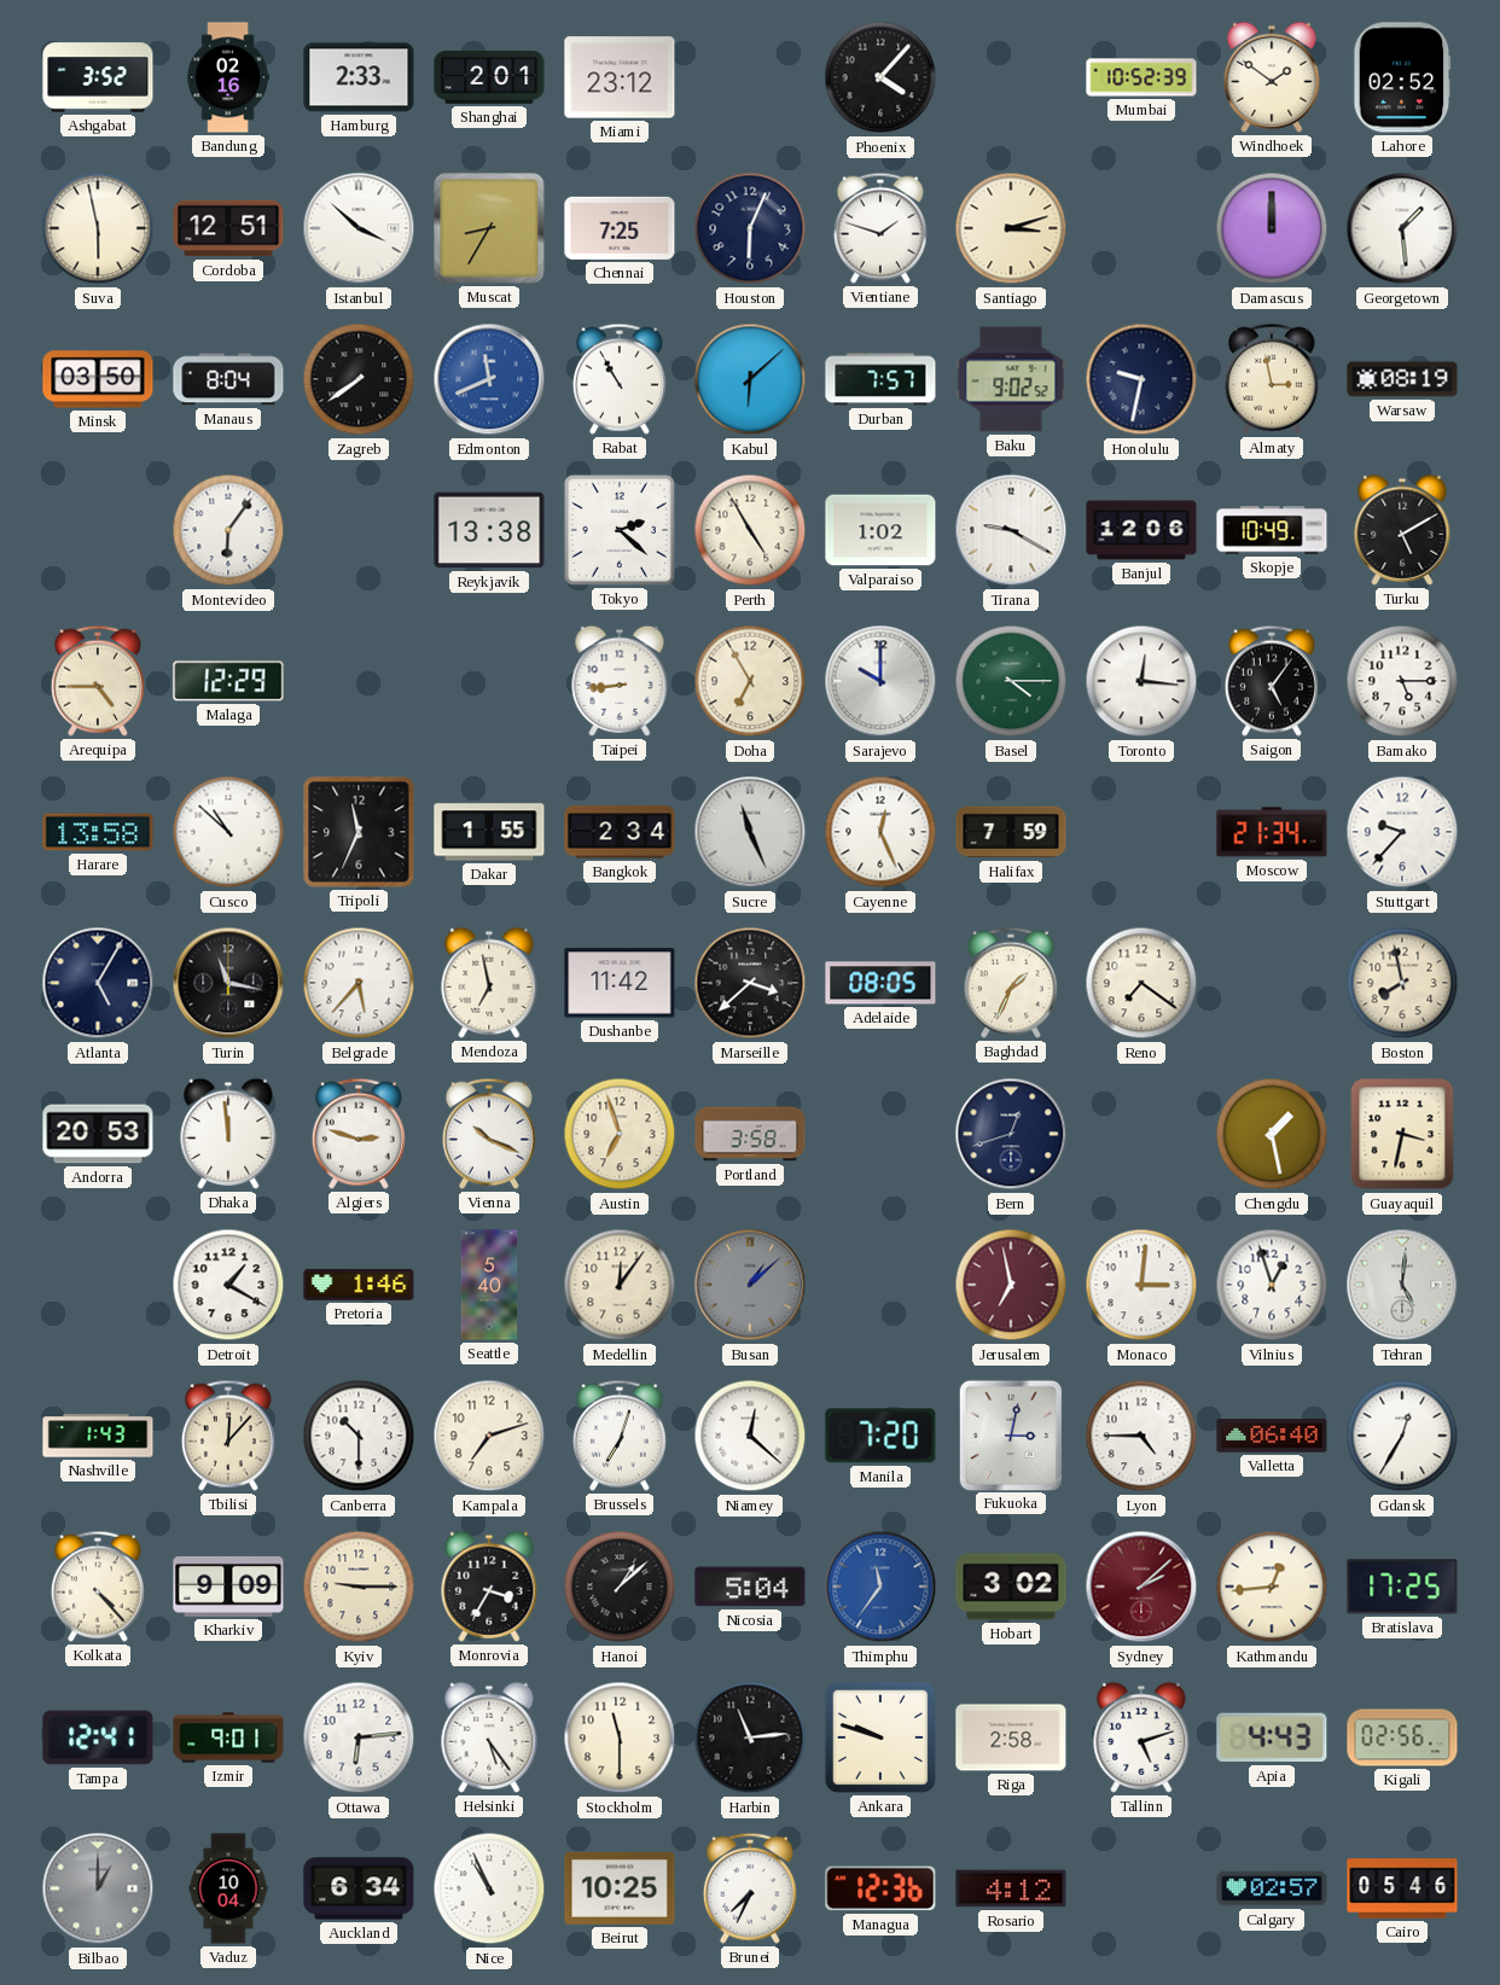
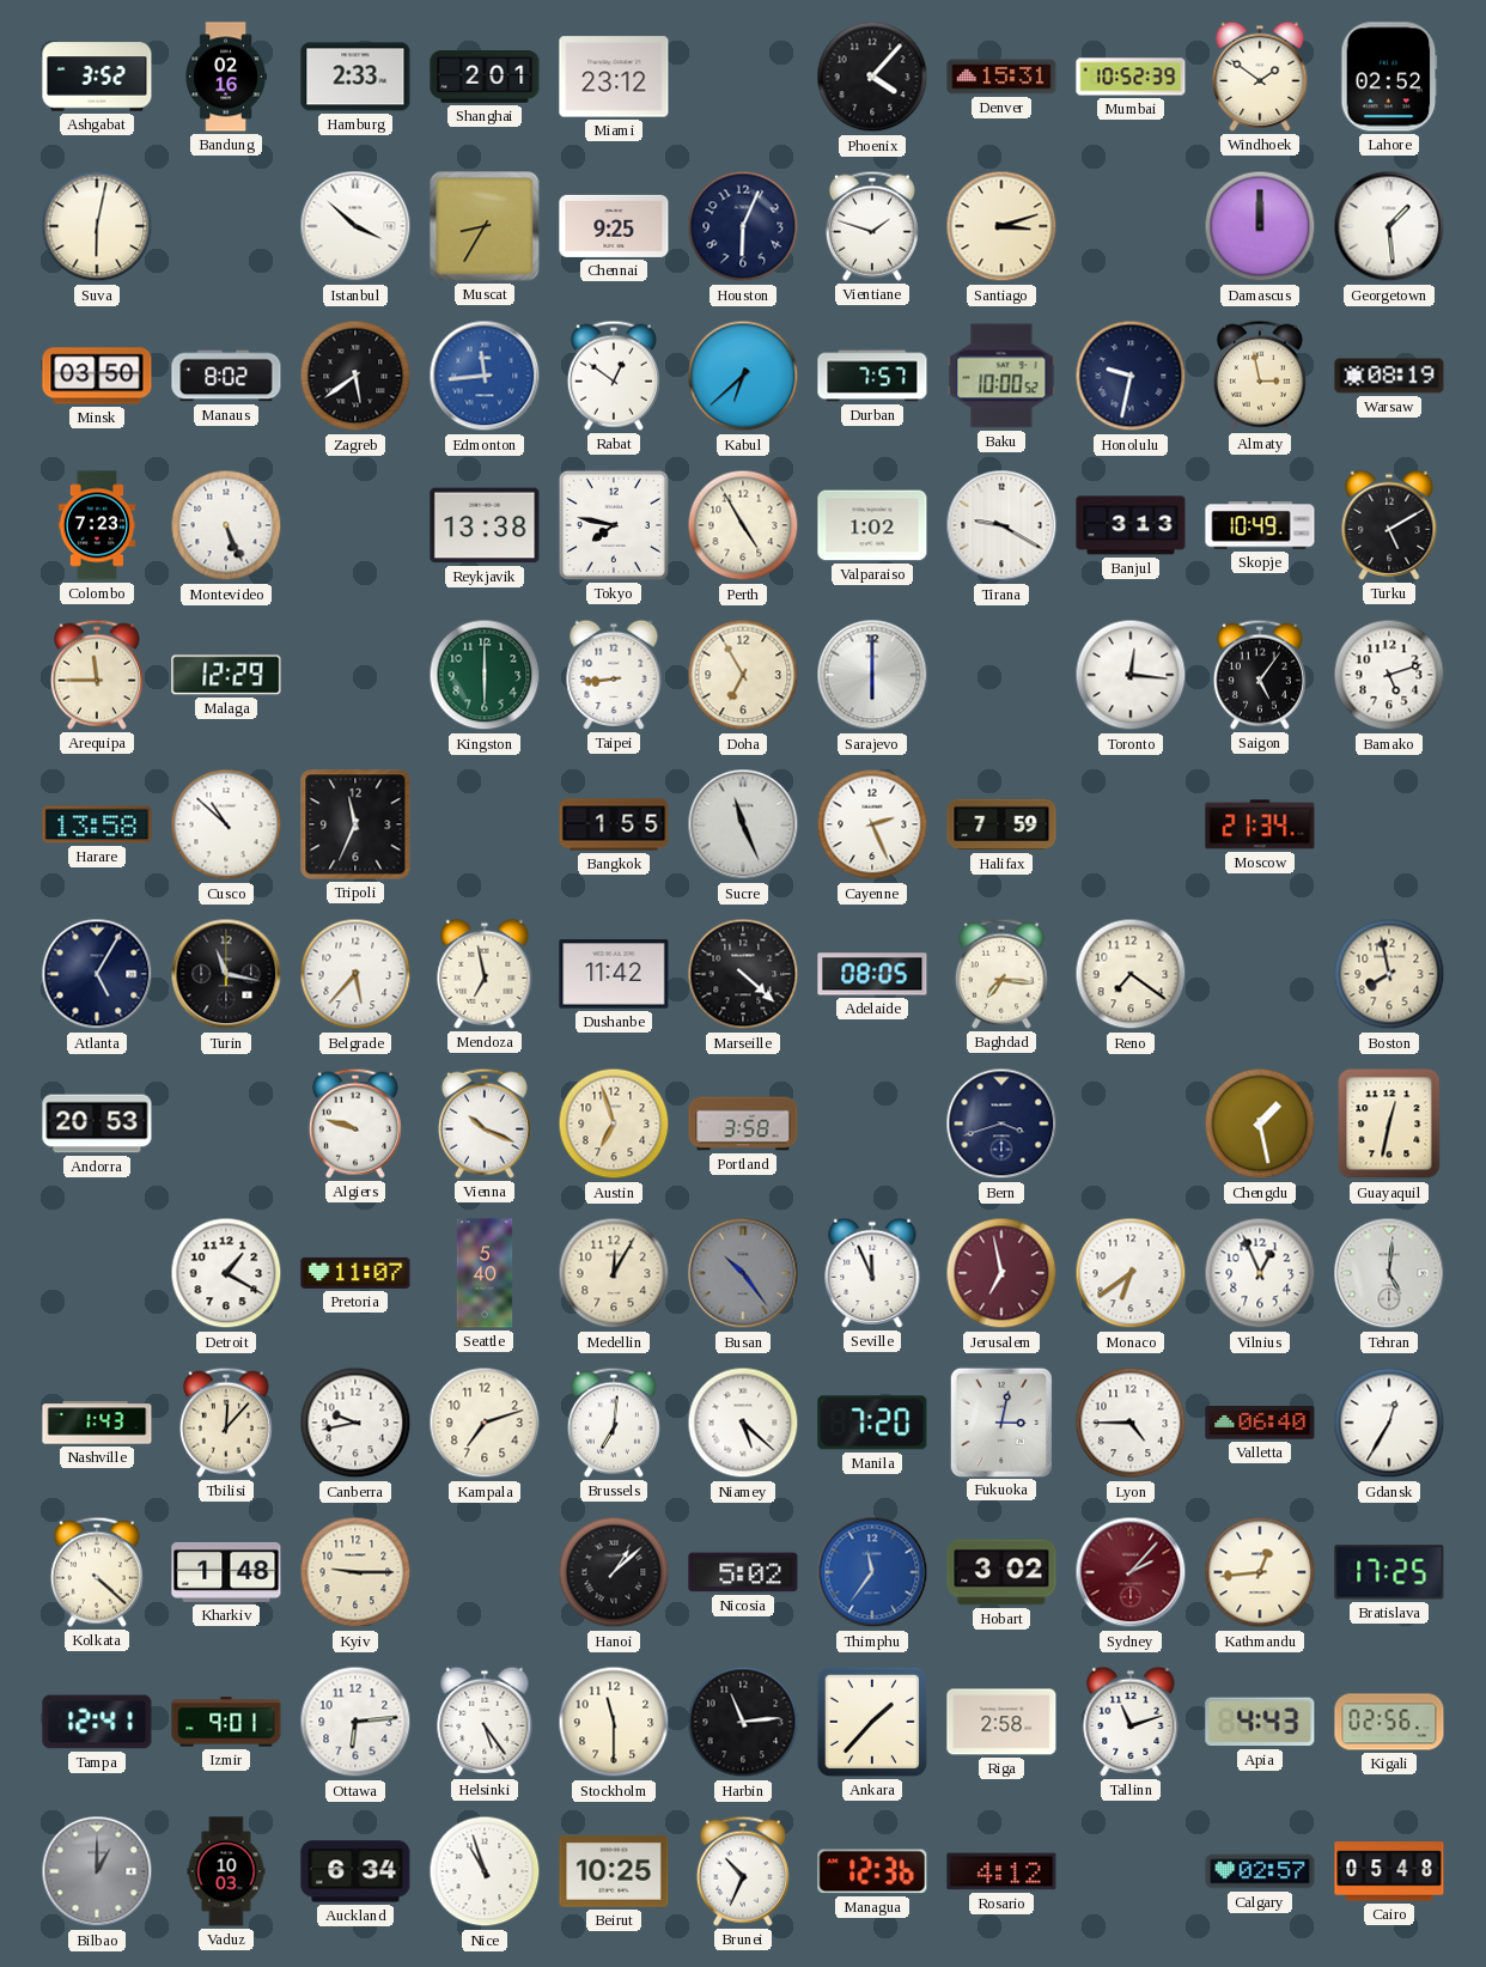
Denver: none -> 15:31
Suva: 5:58 -> 6:02
Cordoba: 12:51 -> none
Chennai: 7:25 -> 9:25
Manaus: 8:04 -> 8:02
Zagreb: 7:39 -> 5:39
Edmonton: 11:41 -> 11:44
Rabat: 10:55 -> 12:51
Kabul: 6:08 -> 6:38
Baku: 9:02 -> 10:00
Colombo: none -> 7:23
Montevideo: 6:06 -> 5:26
Tokyo: 2:22 -> 7:47
Banjul: 12:06 -> 3:13
Arequipa: 4:45 -> 11:45
Kingston: none -> 6:00
Sarajevo: 10:00 -> 6:00
Basel: 4:15 -> none
Bamako: 5:15 -> 5:12
Dakar: 1:55 -> none
Bangkok: 2:34 -> 1:55
Cayenne: 12:26 -> 2:26
Stuttgart: 9:37 -> none
Marseille: 3:38 -> 4:22
Baghdad: 1:34 -> 7:16
Dhaka: 11:59 -> none
Algiers: 2:48 -> 9:48
Bern: 12:42 -> 3:42
Guayaquil: 3:32 -> 12:32
Pretoria: 1:46 -> 11:07
Medellin: 12:06 -> 12:05
Busan: 1:08 -> 10:24
Seville: none -> 11:56
Monaco: 3:01 -> 6:39
Vilnius: 12:57 -> 12:56
Canberra: 10:30 -> 9:43
Brussels: 7:03 -> 7:01
Niamey: 12:22 -> 5:22
Kolkata: 4:23 -> 4:22
Kharkiv: 9:09 -> 1:48
Monrovia: 3:35 -> none
Nicosia: 5:04 -> 5:02
Sydney: 2:08 -> 2:07
Ankara: 9:48 -> 1:37
Tallinn: 5:12 -> 11:12
Vaduz: 10:04 -> 10:03
Nice: 10:56 -> 10:57
Brunei: 7:34 -> 10:34
Cairo: 05:46 -> 05:48
